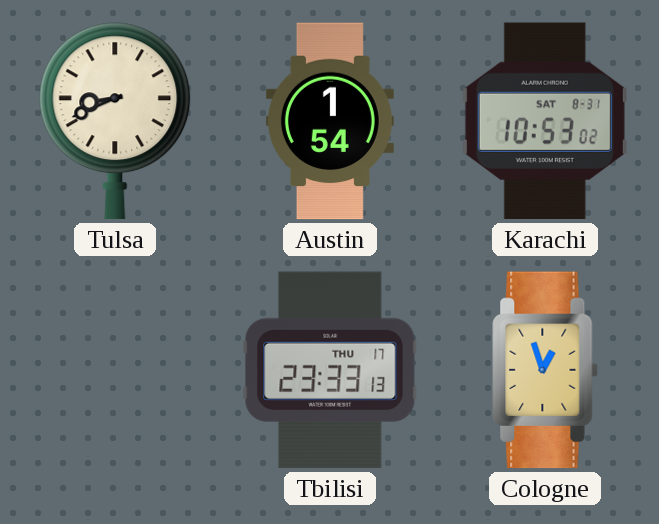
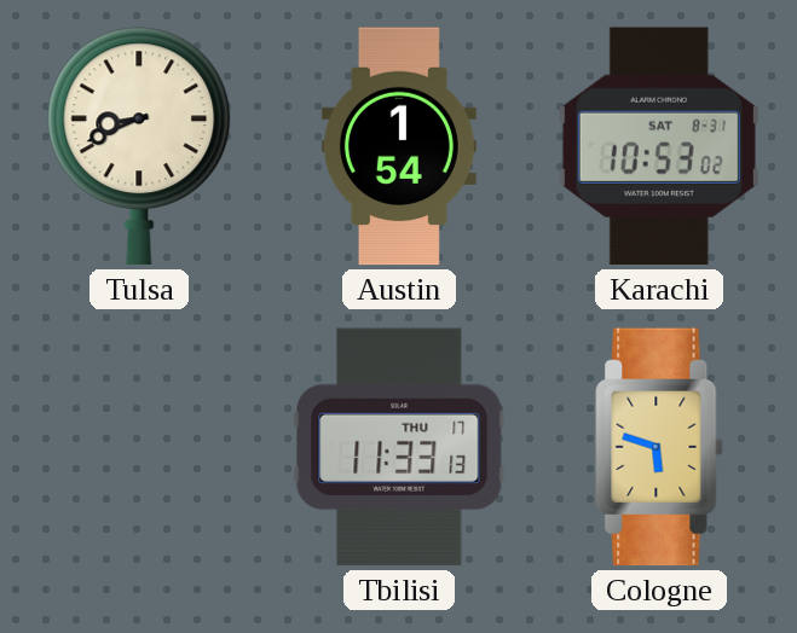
Tbilisi: 23:33 -> 11:33
Cologne: 12:57 -> 5:48
